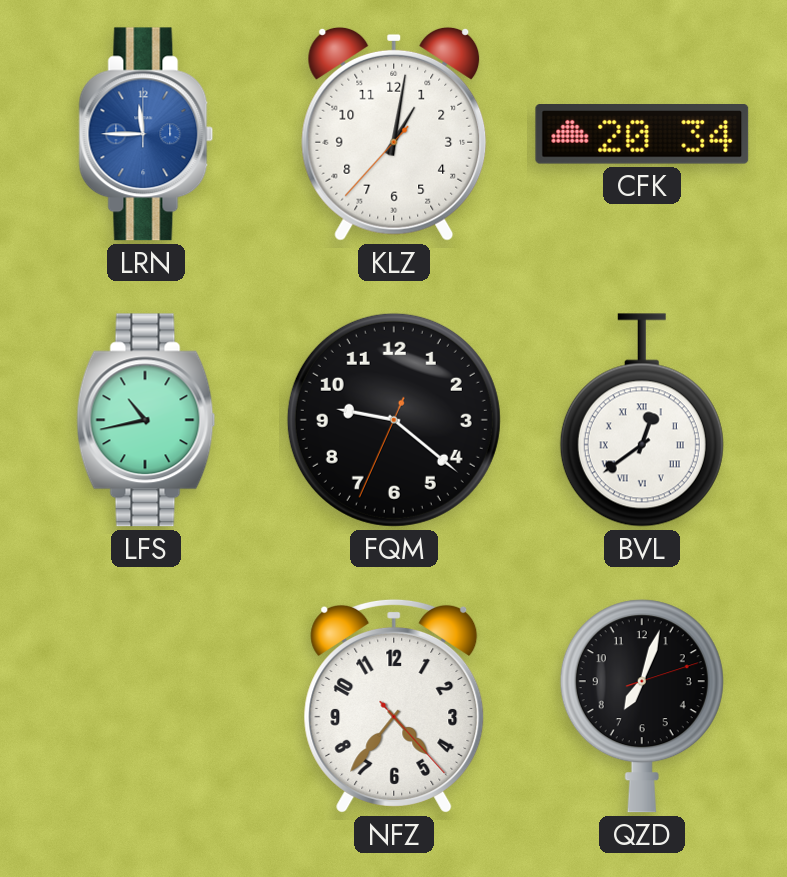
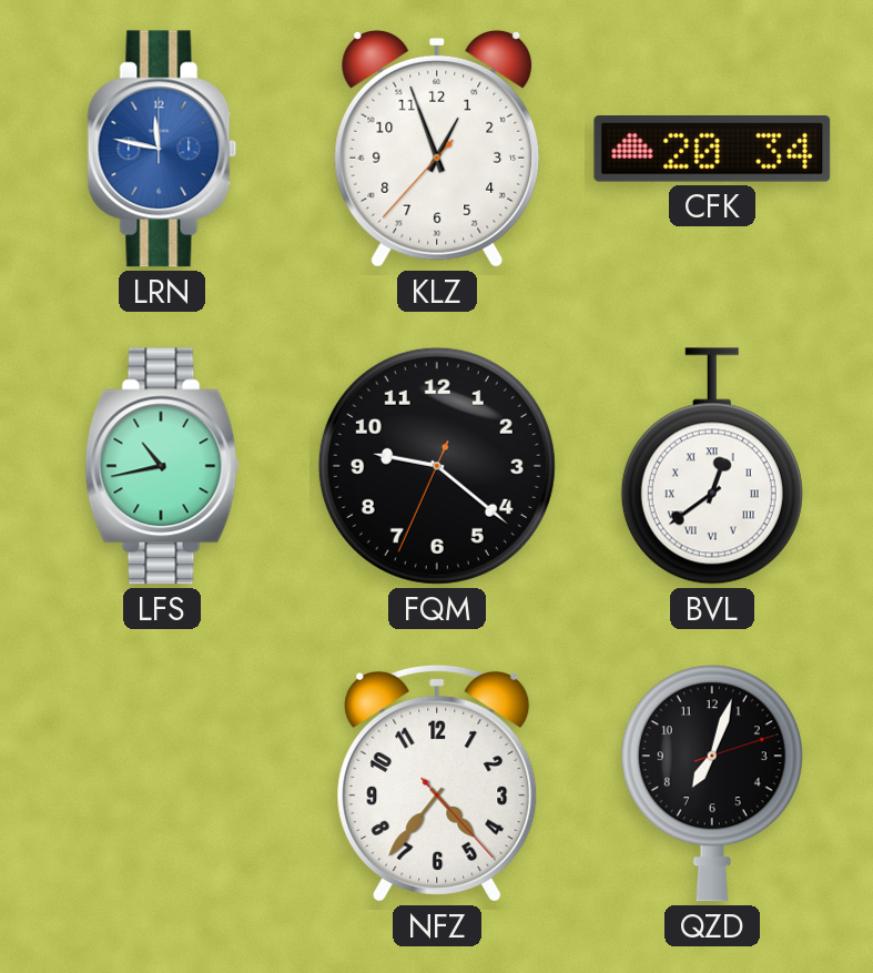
LRN: 11:45 -> 11:47
KLZ: 1:01 -> 12:56
